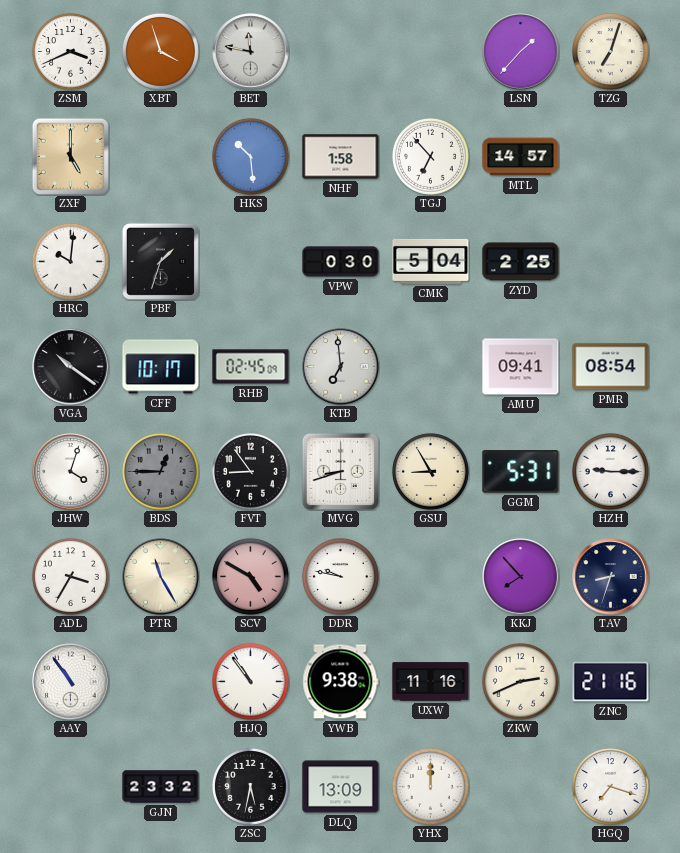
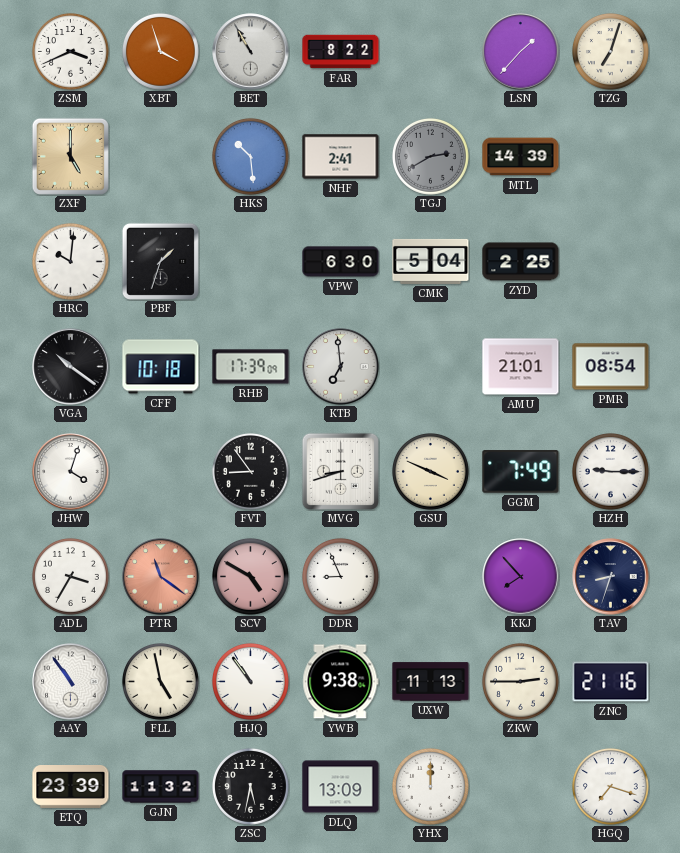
BET: 11:47 -> 10:55
FAR: none -> 8:22
NHF: 1:58 -> 2:41
TGJ: 6:53 -> 2:40
TGJ dial: white -> grey
MTL: 14:57 -> 14:39
VPW: 0:30 -> 6:30
CFF: 10:17 -> 10:18
RHB: 02:45 -> 17:39
AMU: 09:41 -> 21:01
BDS: 12:45 -> none
GSU: 8:55 -> 3:49
GGM: 5:31 -> 7:49
PTR: 11:25 -> 11:21
PTR dial: cream -> salmon
DDR: 9:47 -> 8:56
FLL: none -> 4:58
UXW: 11:16 -> 11:13
ZKW: 2:41 -> 2:45
ETQ: none -> 23:39
GJN: 23:32 -> 11:32
